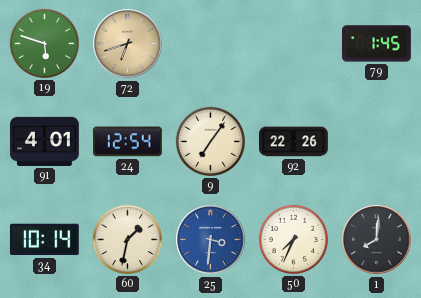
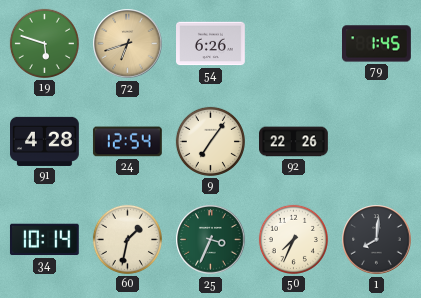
54: none -> 6:26
91: 4:01 -> 4:28
25: 3:31 -> 3:34
25 dial: blue -> green
